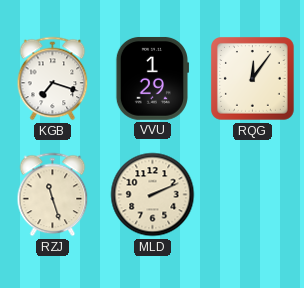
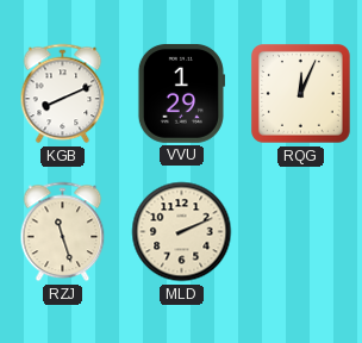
KGB: 7:18 -> 8:11
RQG: 12:06 -> 12:04
